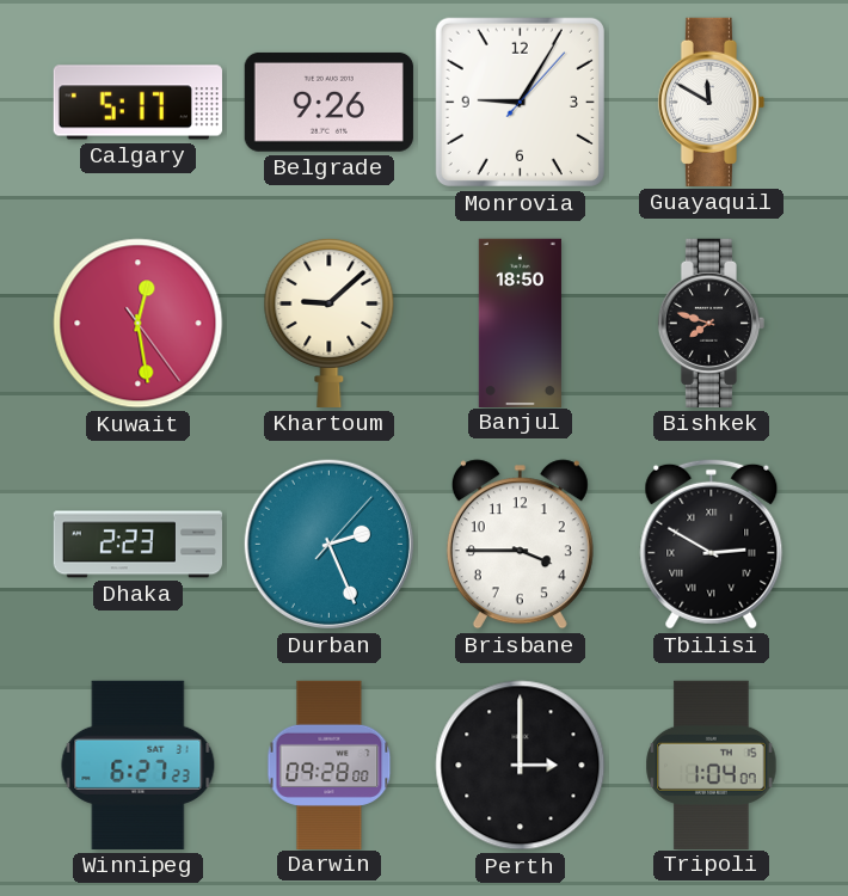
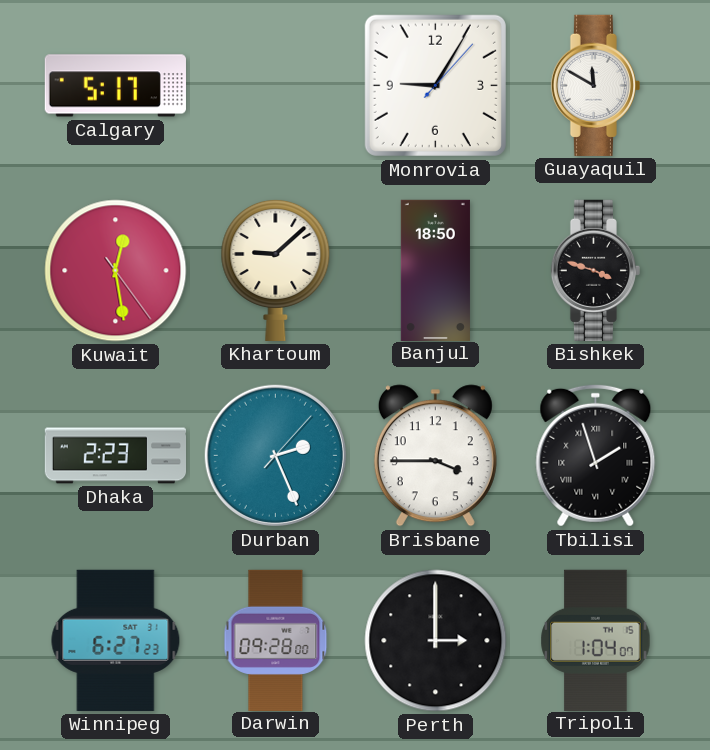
Belgrade: 9:26 -> none
Bishkek: 7:48 -> 3:48
Tbilisi: 2:50 -> 1:57
